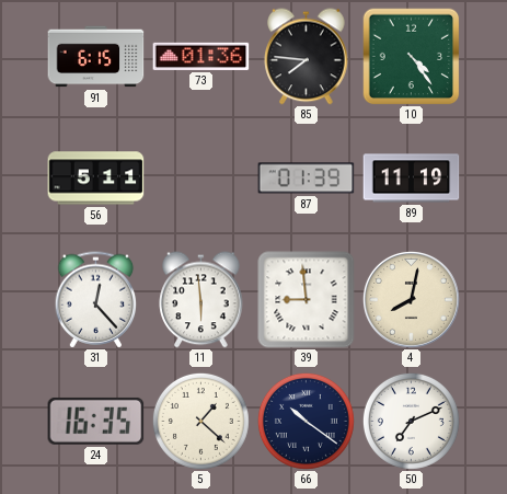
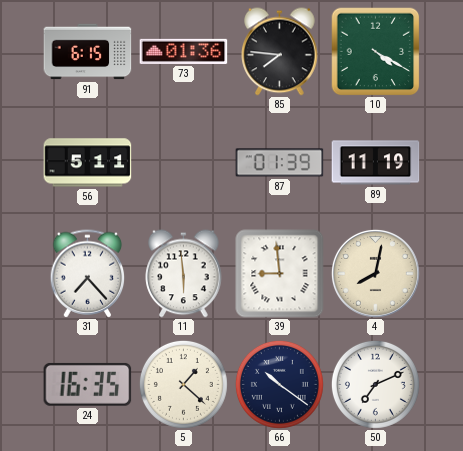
10: 4:24 -> 4:20
31: 12:23 -> 7:23
